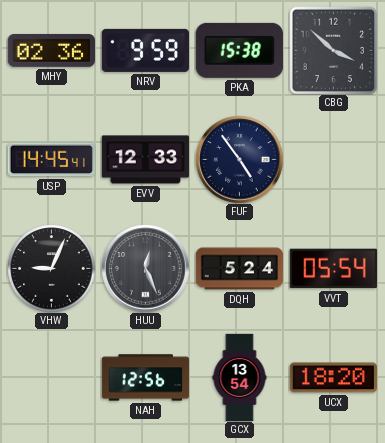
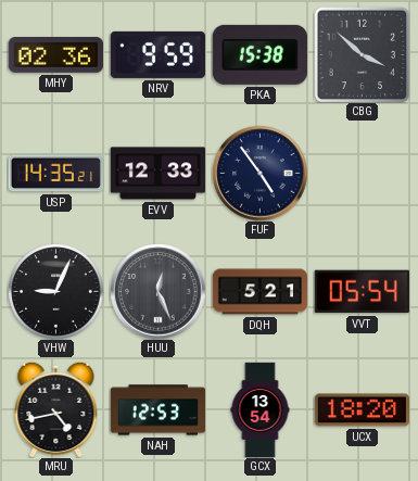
USP: 14:45 -> 14:35
DQH: 5:24 -> 5:21
MRU: none -> 4:43
NAH: 12:56 -> 12:53
